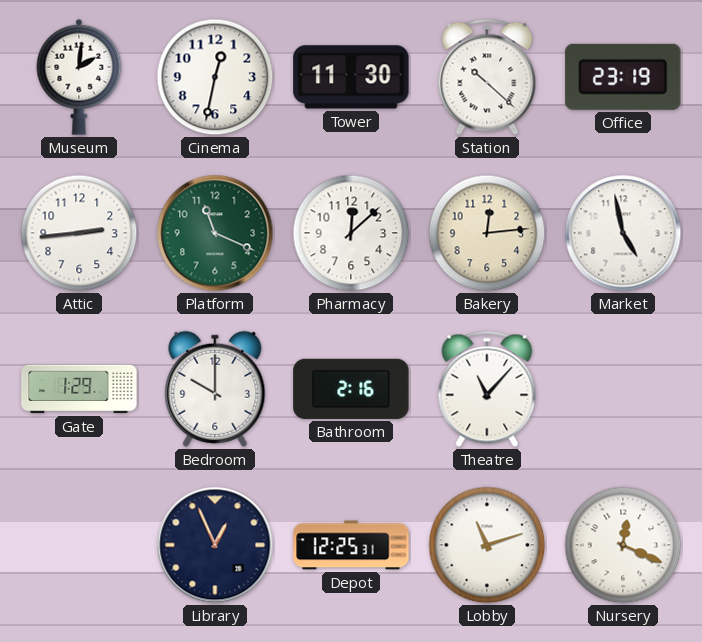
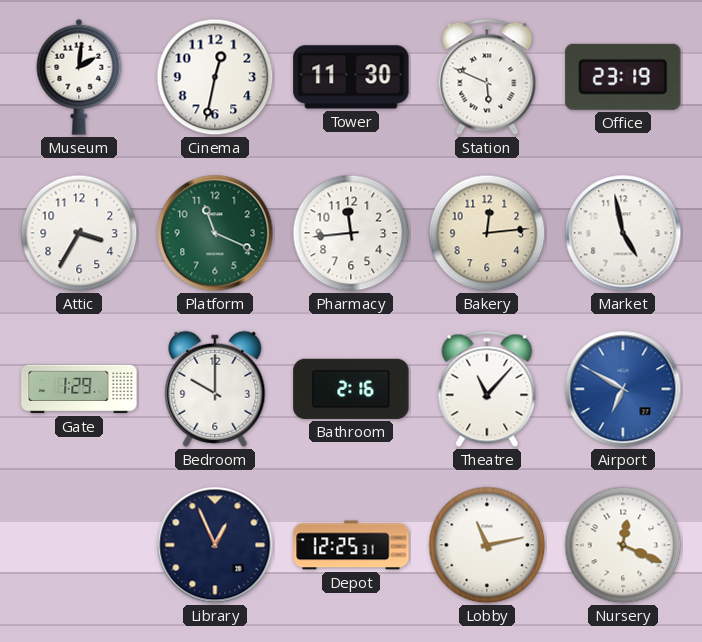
Station: 10:22 -> 5:49
Attic: 2:44 -> 3:35
Pharmacy: 12:08 -> 11:44
Airport: none -> 6:50
Lobby: 11:12 -> 11:13
